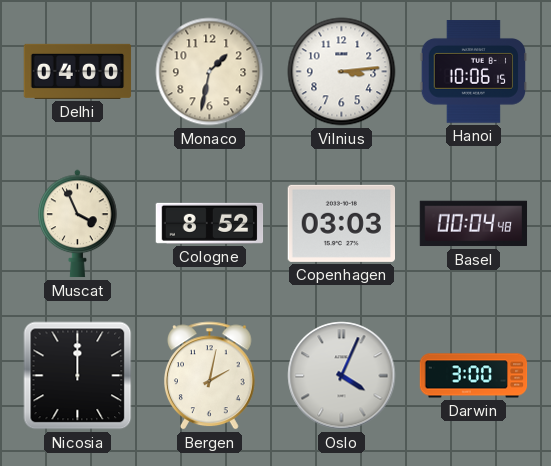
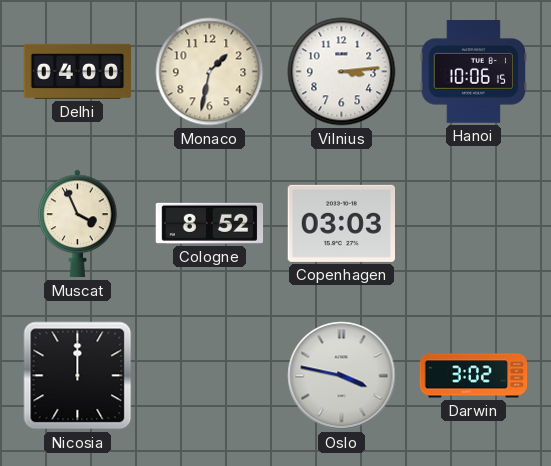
Basel: 00:04 -> none
Bergen: 2:02 -> none
Oslo: 4:04 -> 3:47
Darwin: 3:00 -> 3:02
